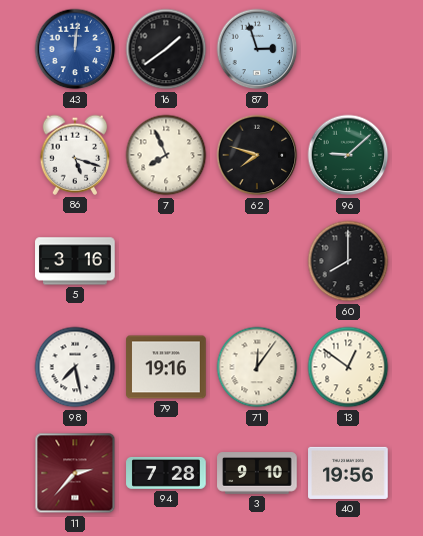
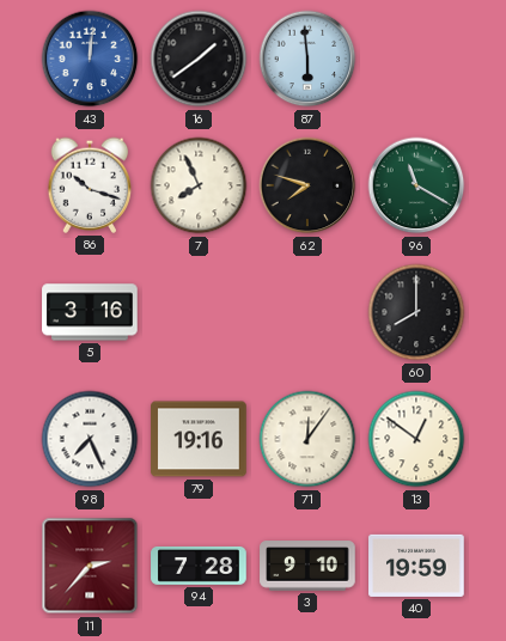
87: 2:57 -> 5:59
86: 5:18 -> 10:18
96: 9:08 -> 11:20
98: 7:28 -> 7:26
40: 19:56 -> 19:59
